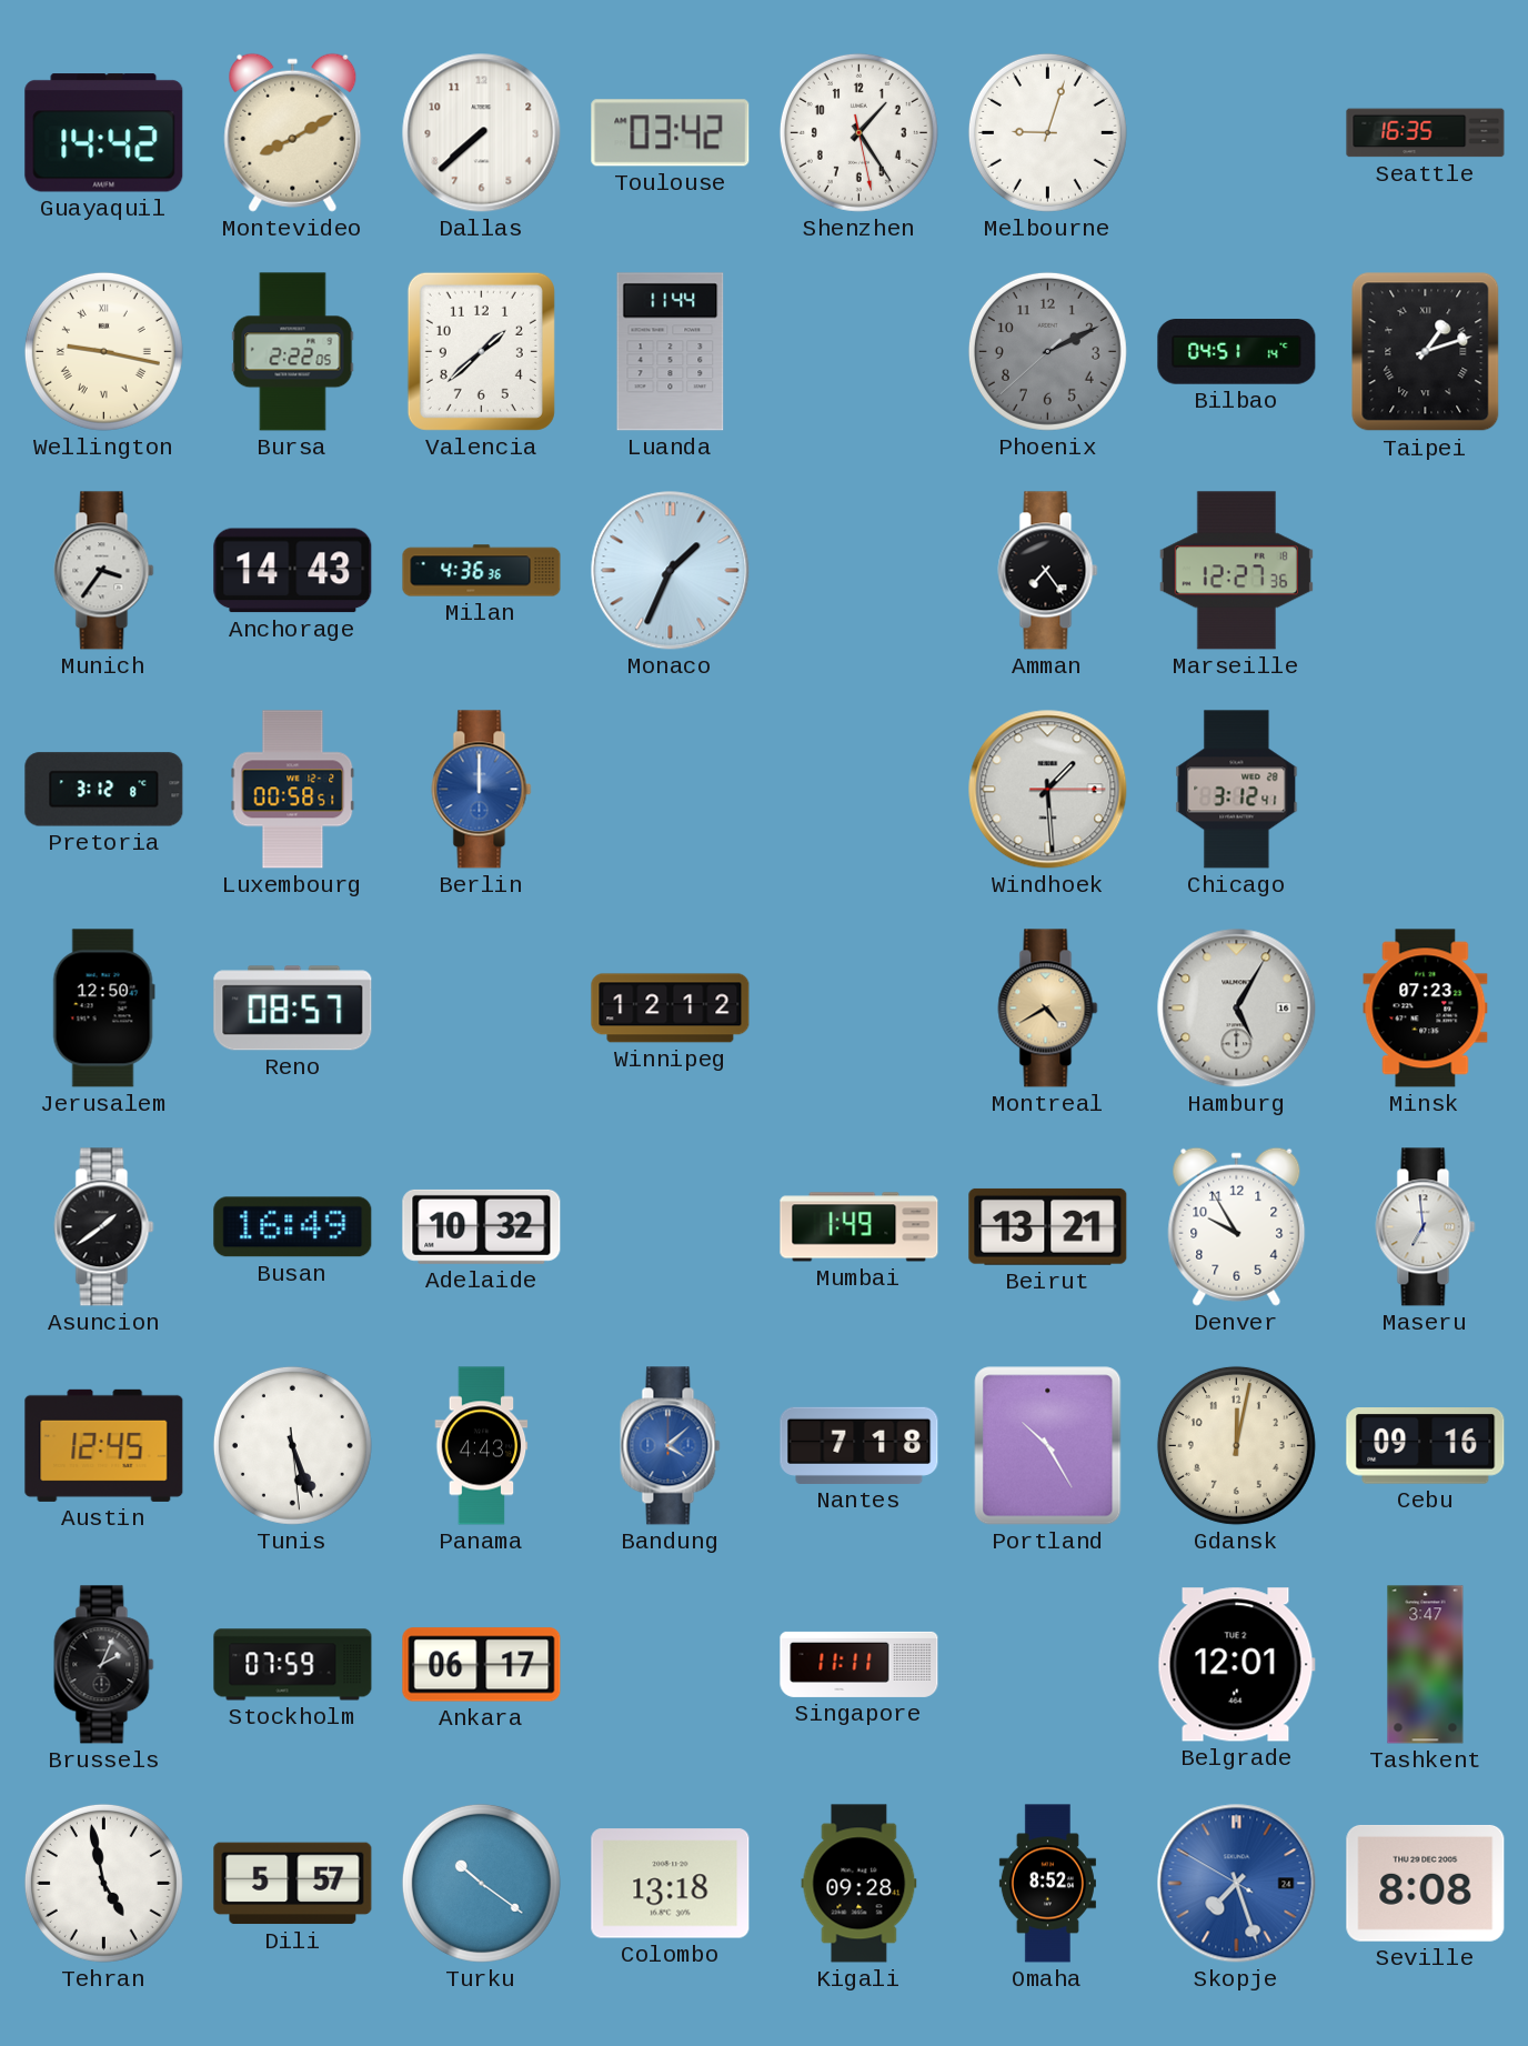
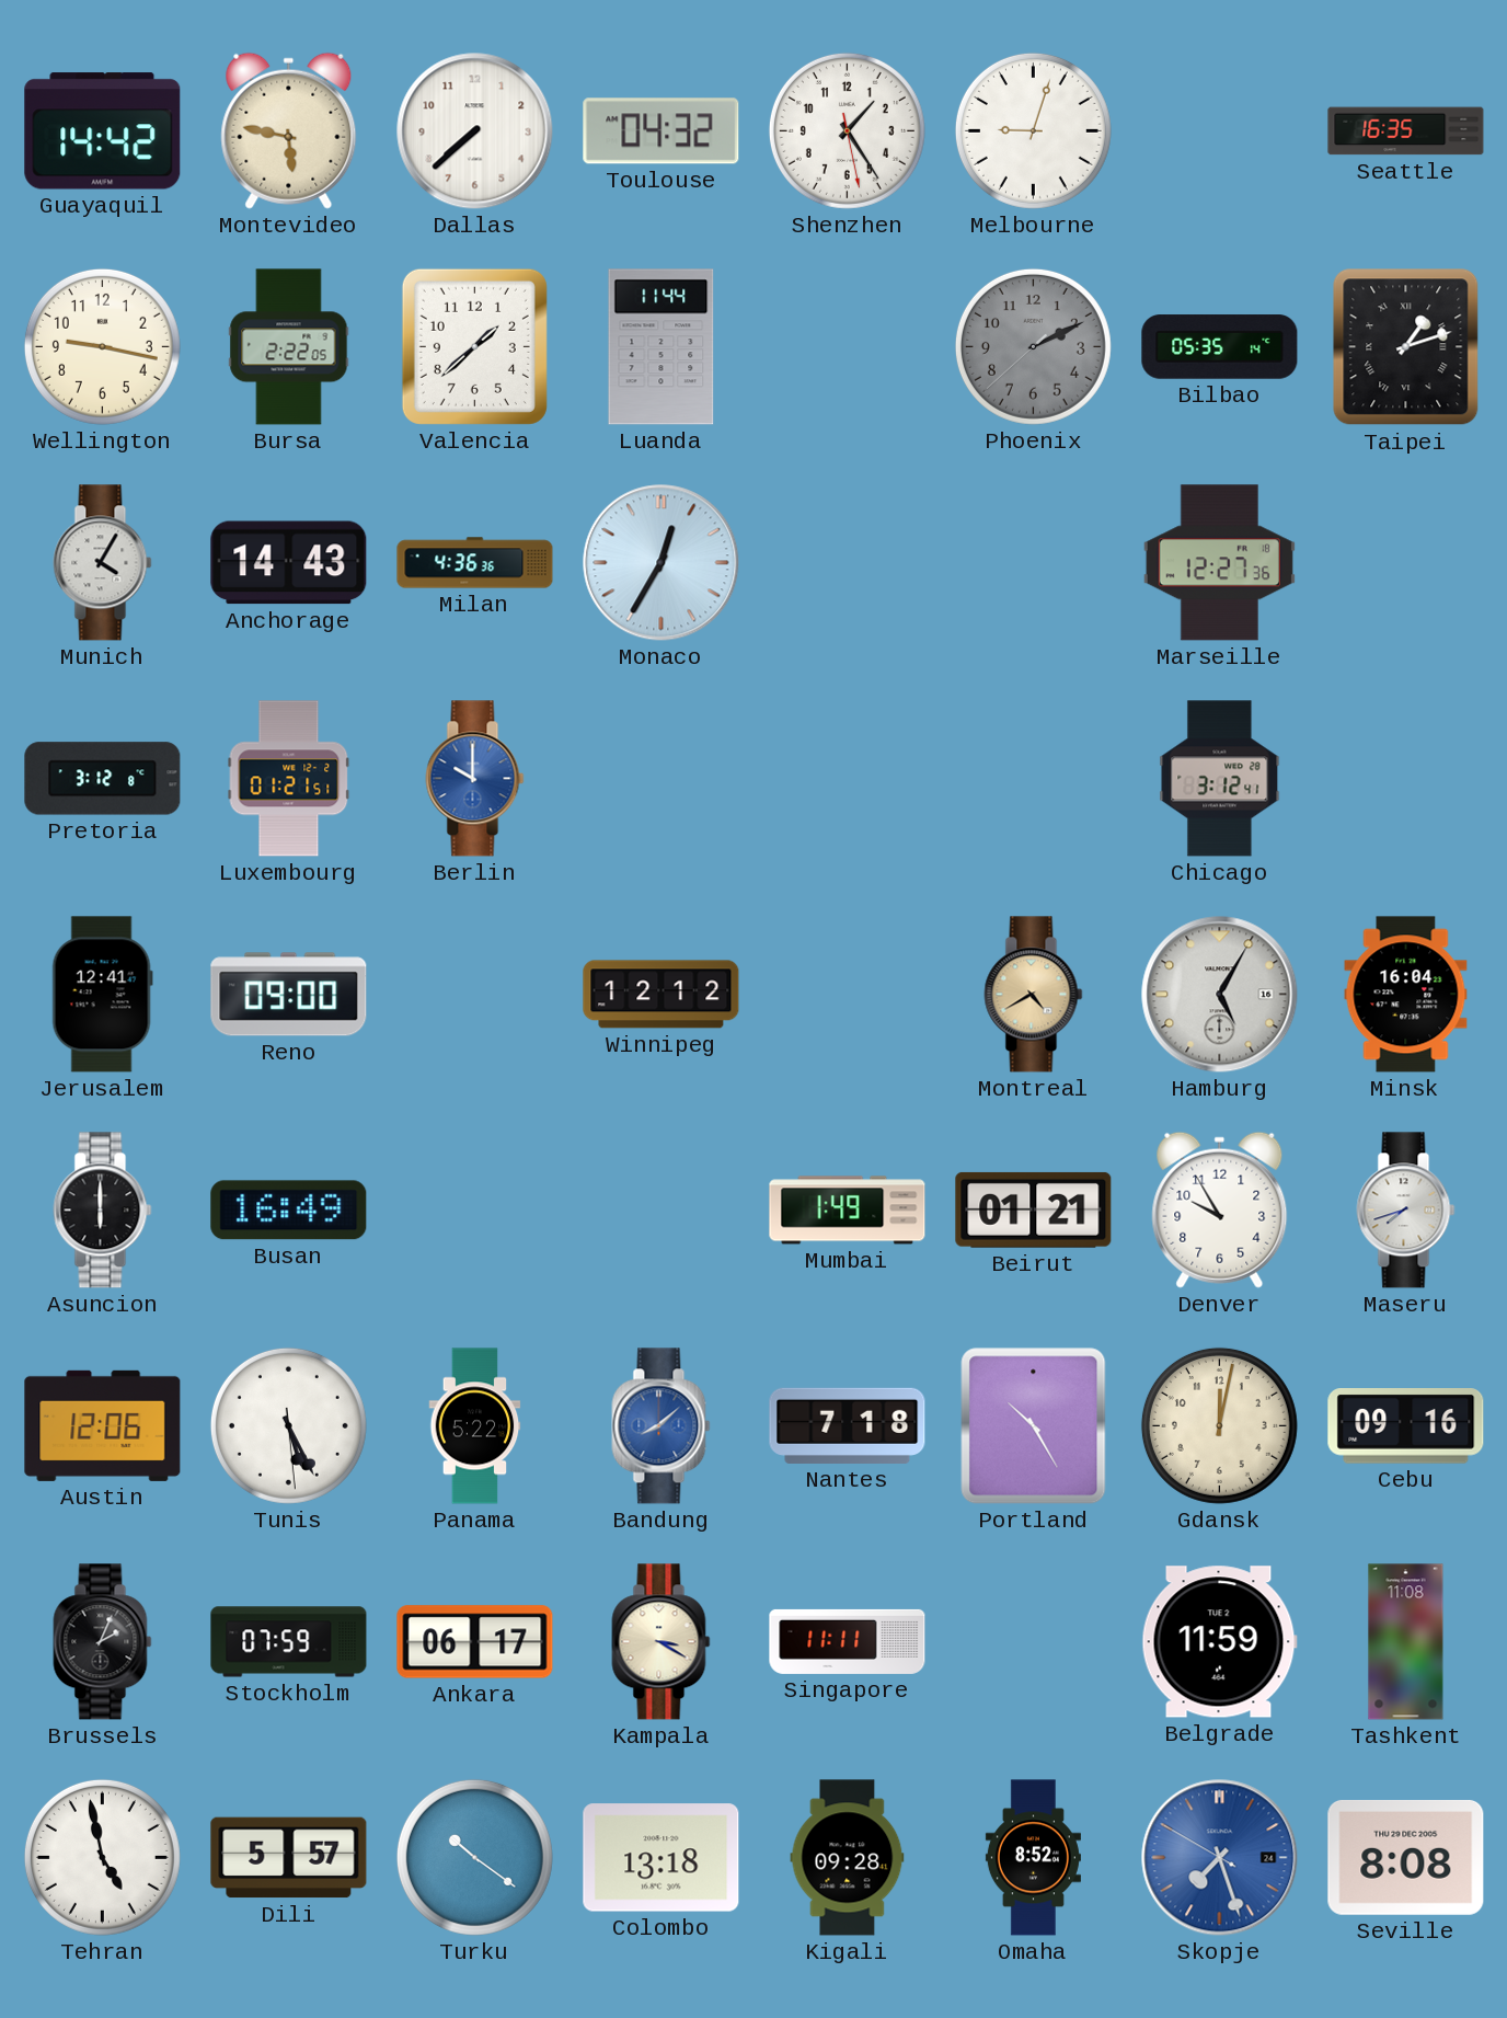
Montevideo: 8:10 -> 5:47
Toulouse: 03:42 -> 04:32
Wellington numerals: Roman -> Arabic
Bilbao: 04:51 -> 05:35
Munich: 3:36 -> 4:05
Monaco: 1:34 -> 12:35
Amman: 7:24 -> none
Luxembourg: 00:58 -> 01:21
Berlin: 12:00 -> 10:00
Windhoek: 1:29 -> none
Jerusalem: 12:50 -> 12:41
Reno: 08:57 -> 09:00
Minsk: 07:23 -> 16:04
Asuncion: 1:39 -> 6:00
Adelaide: 10:32 -> none
Beirut: 13:21 -> 01:21
Maseru: 6:59 -> 7:42
Austin: 12:45 -> 12:06
Tunis: 5:26 -> 5:25
Panama: 4:43 -> 5:22
Bandung: 4:08 -> 8:08
Kampala: none -> 3:20
Belgrade: 12:01 -> 11:59
Tashkent: 3:47 -> 11:08
